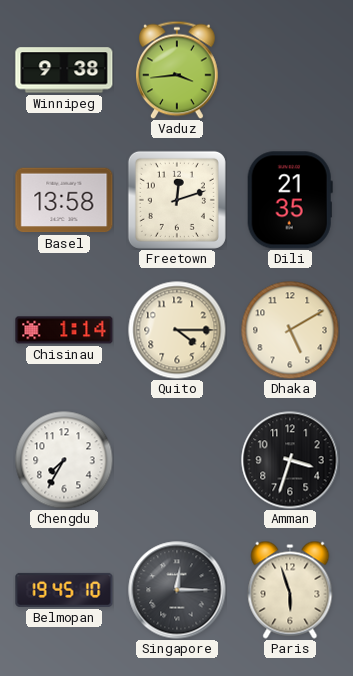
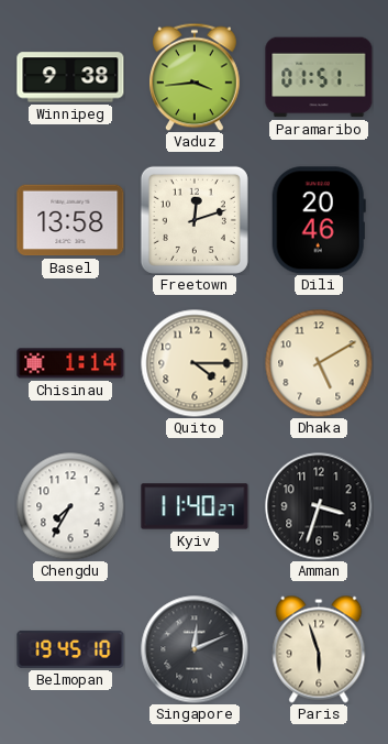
Paramaribo: none -> 01:51
Dili: 21:35 -> 20:46
Kyiv: none -> 11:40
Singapore: 12:15 -> 12:11
